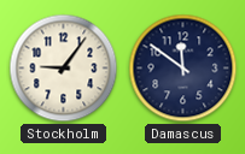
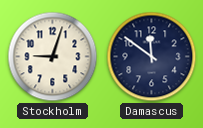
Stockholm: 9:06 -> 9:03
